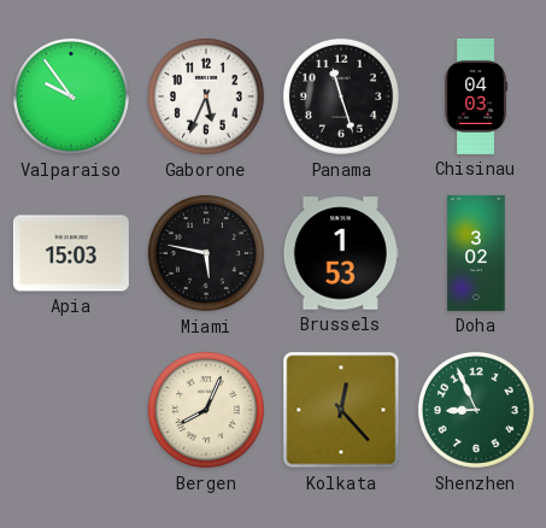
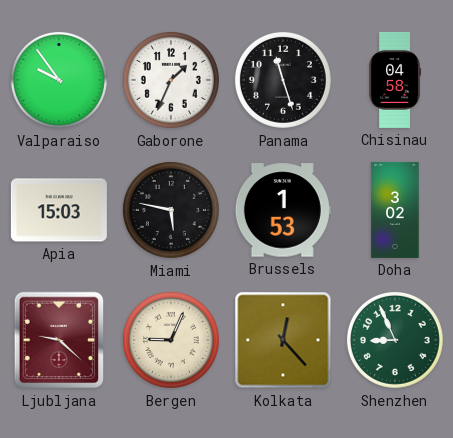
Gaborone: 5:34 -> 1:34
Chisinau: 04:03 -> 04:58
Ljubljana: none -> 9:22
Bergen: 8:04 -> 9:04
